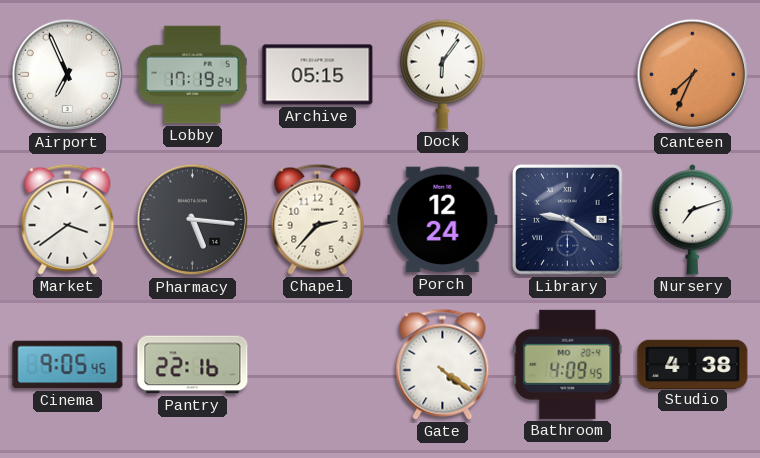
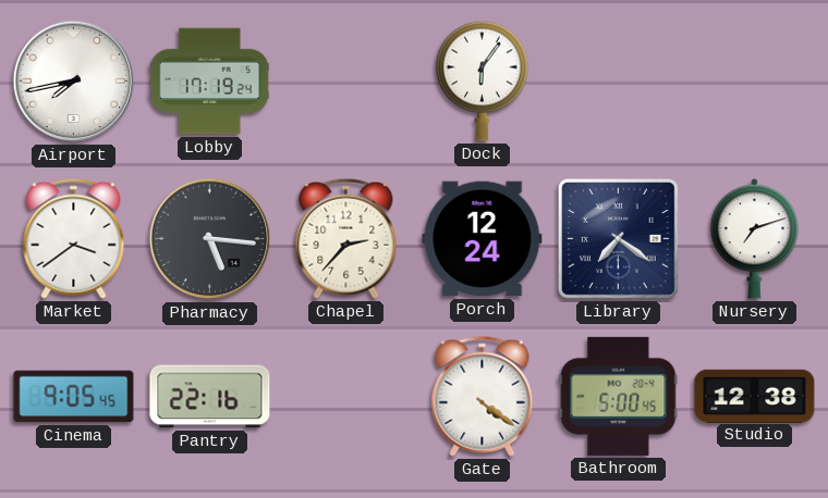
Airport: 6:56 -> 7:43
Archive: 05:15 -> none
Canteen: 7:34 -> none
Library: 9:21 -> 7:21
Bathroom: 4:09 -> 5:00
Studio: 4:38 -> 12:38
